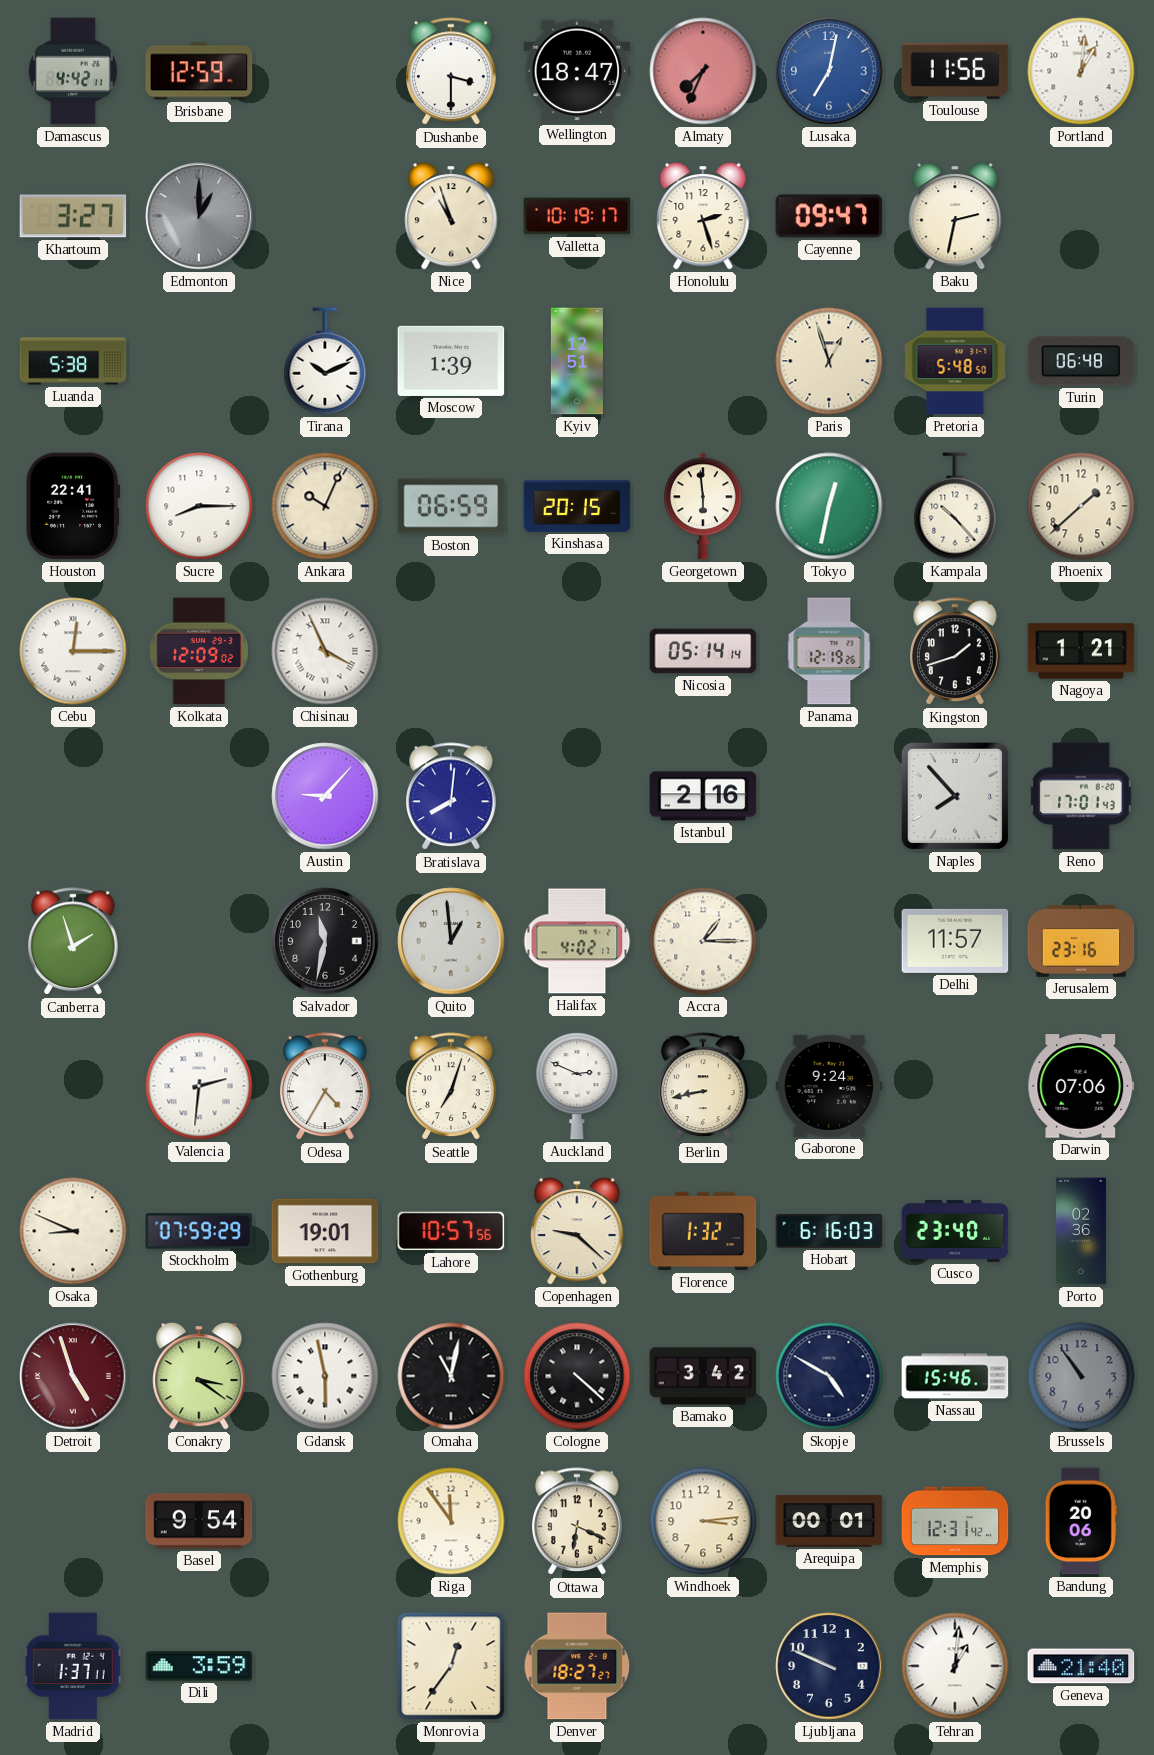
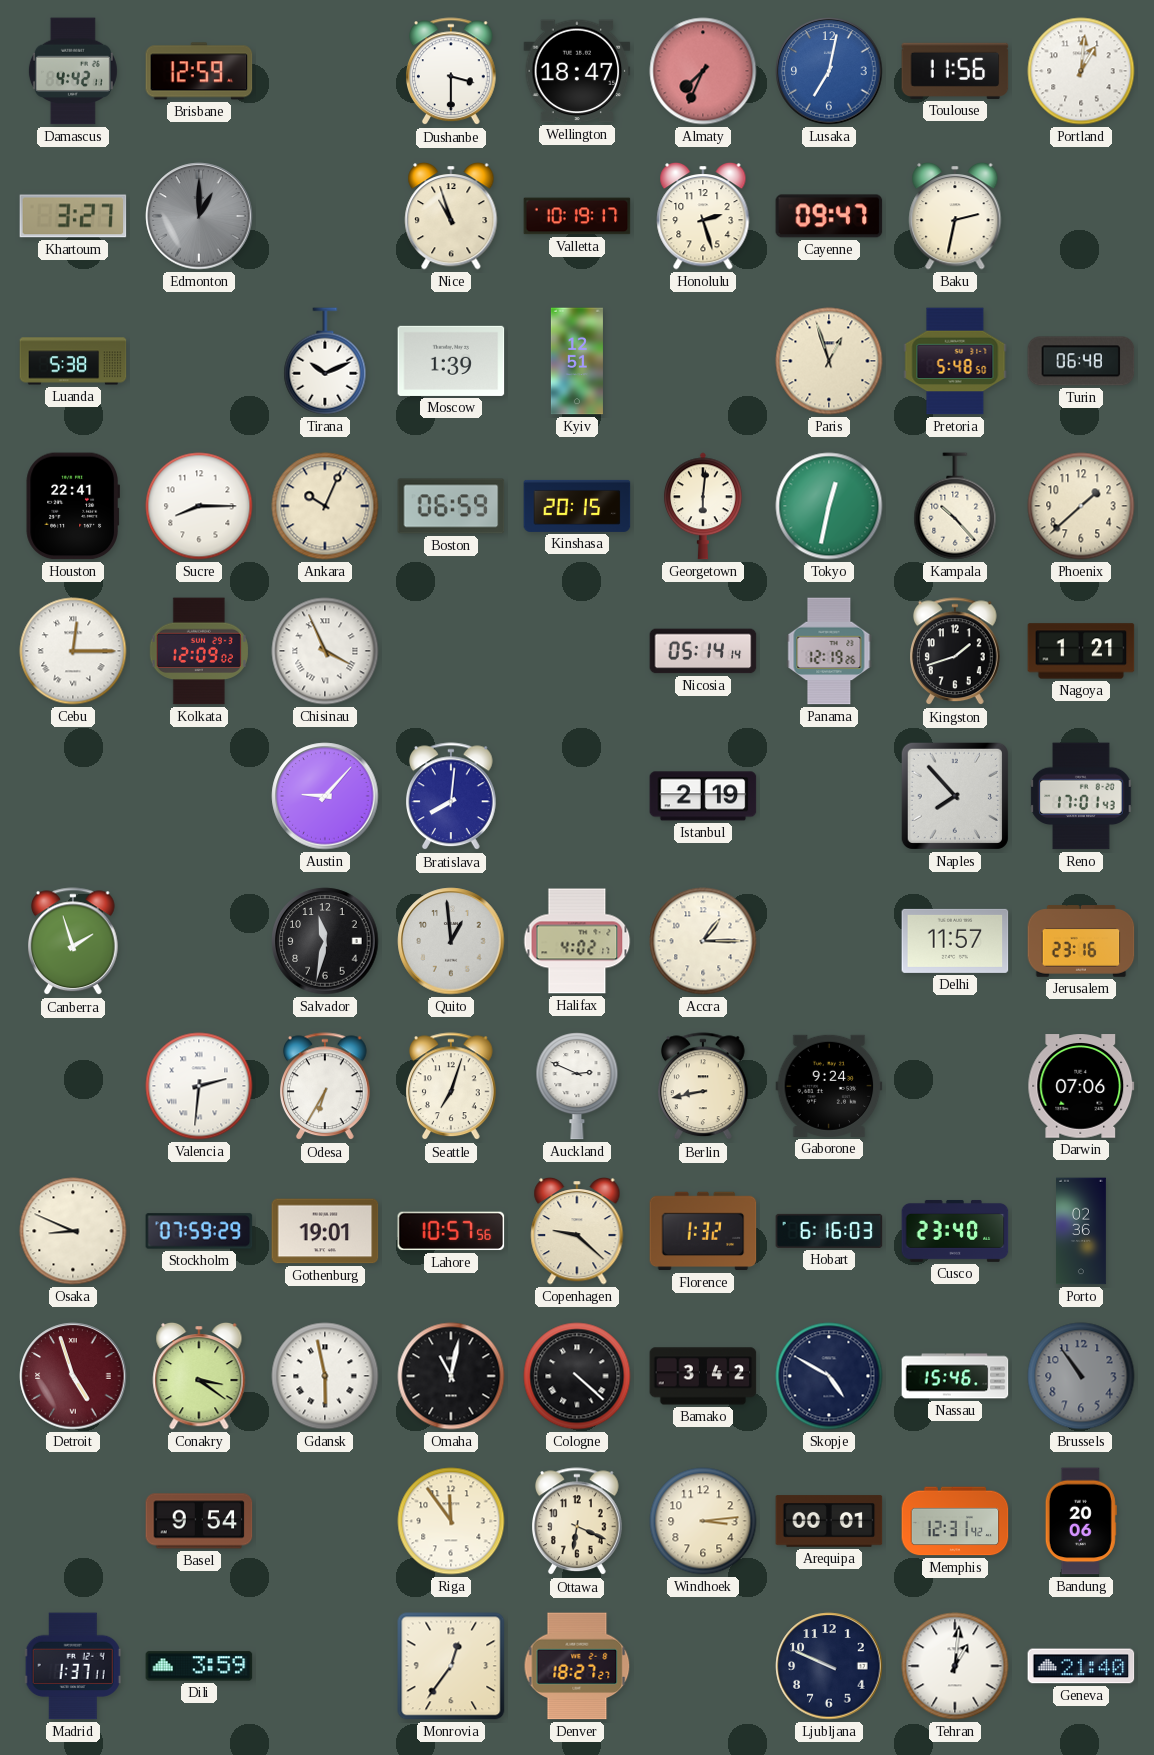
Georgetown: 5:59 -> 6:01
Istanbul: 2:16 -> 2:19
Odesa: 4:35 -> 6:35
